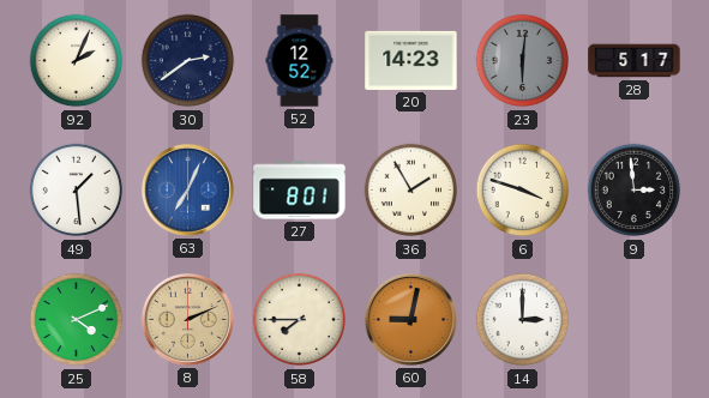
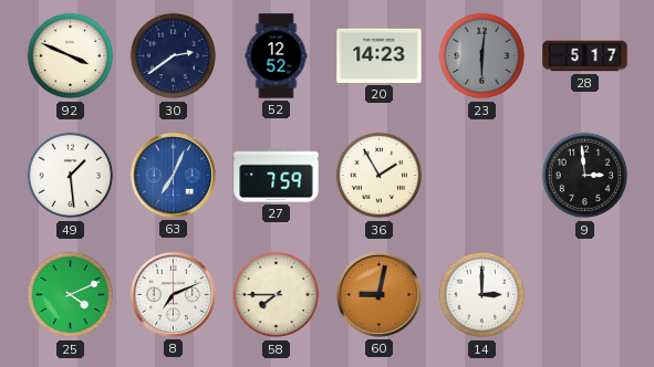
92: 2:04 -> 3:49
27: 8:01 -> 7:59
6: 3:48 -> none
8: 2:11 -> 7:11
8 dial: champagne -> white
